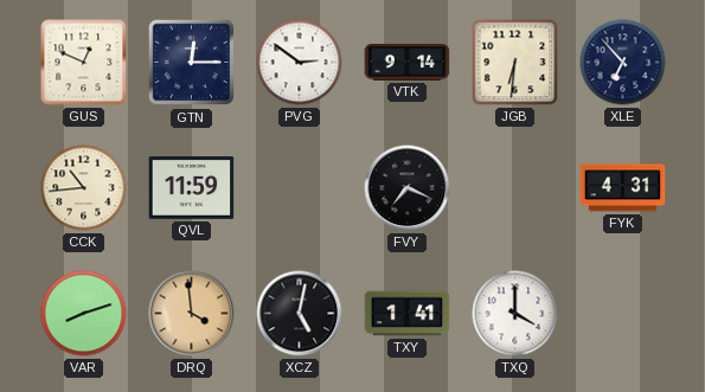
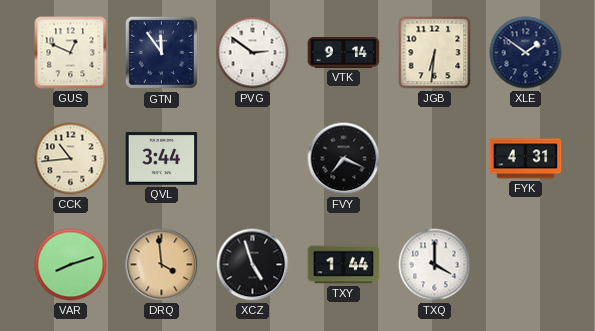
GTN: 12:15 -> 11:54
XLE: 6:53 -> 1:51
QVL: 11:59 -> 3:44
XCZ: 5:02 -> 4:57
TXY: 1:41 -> 1:44
